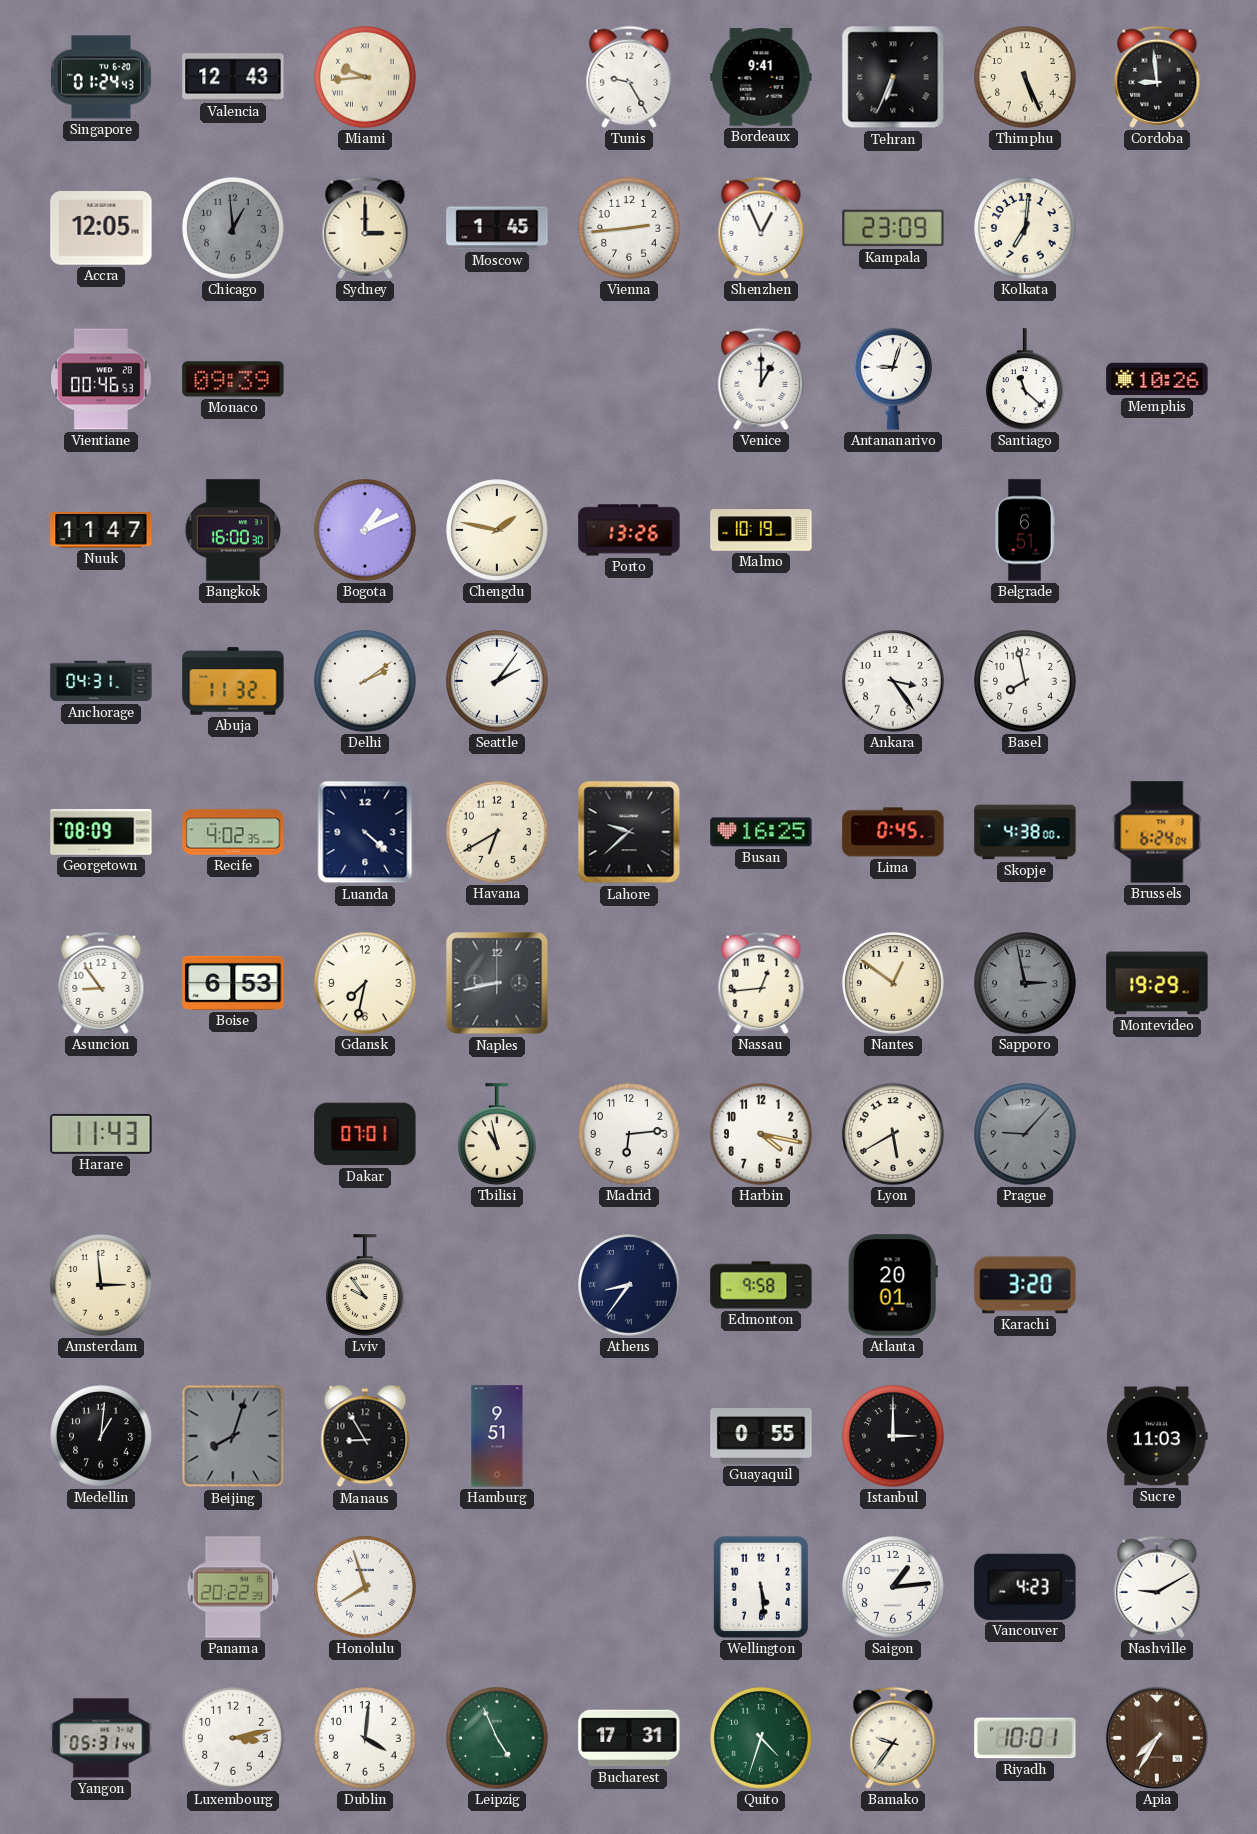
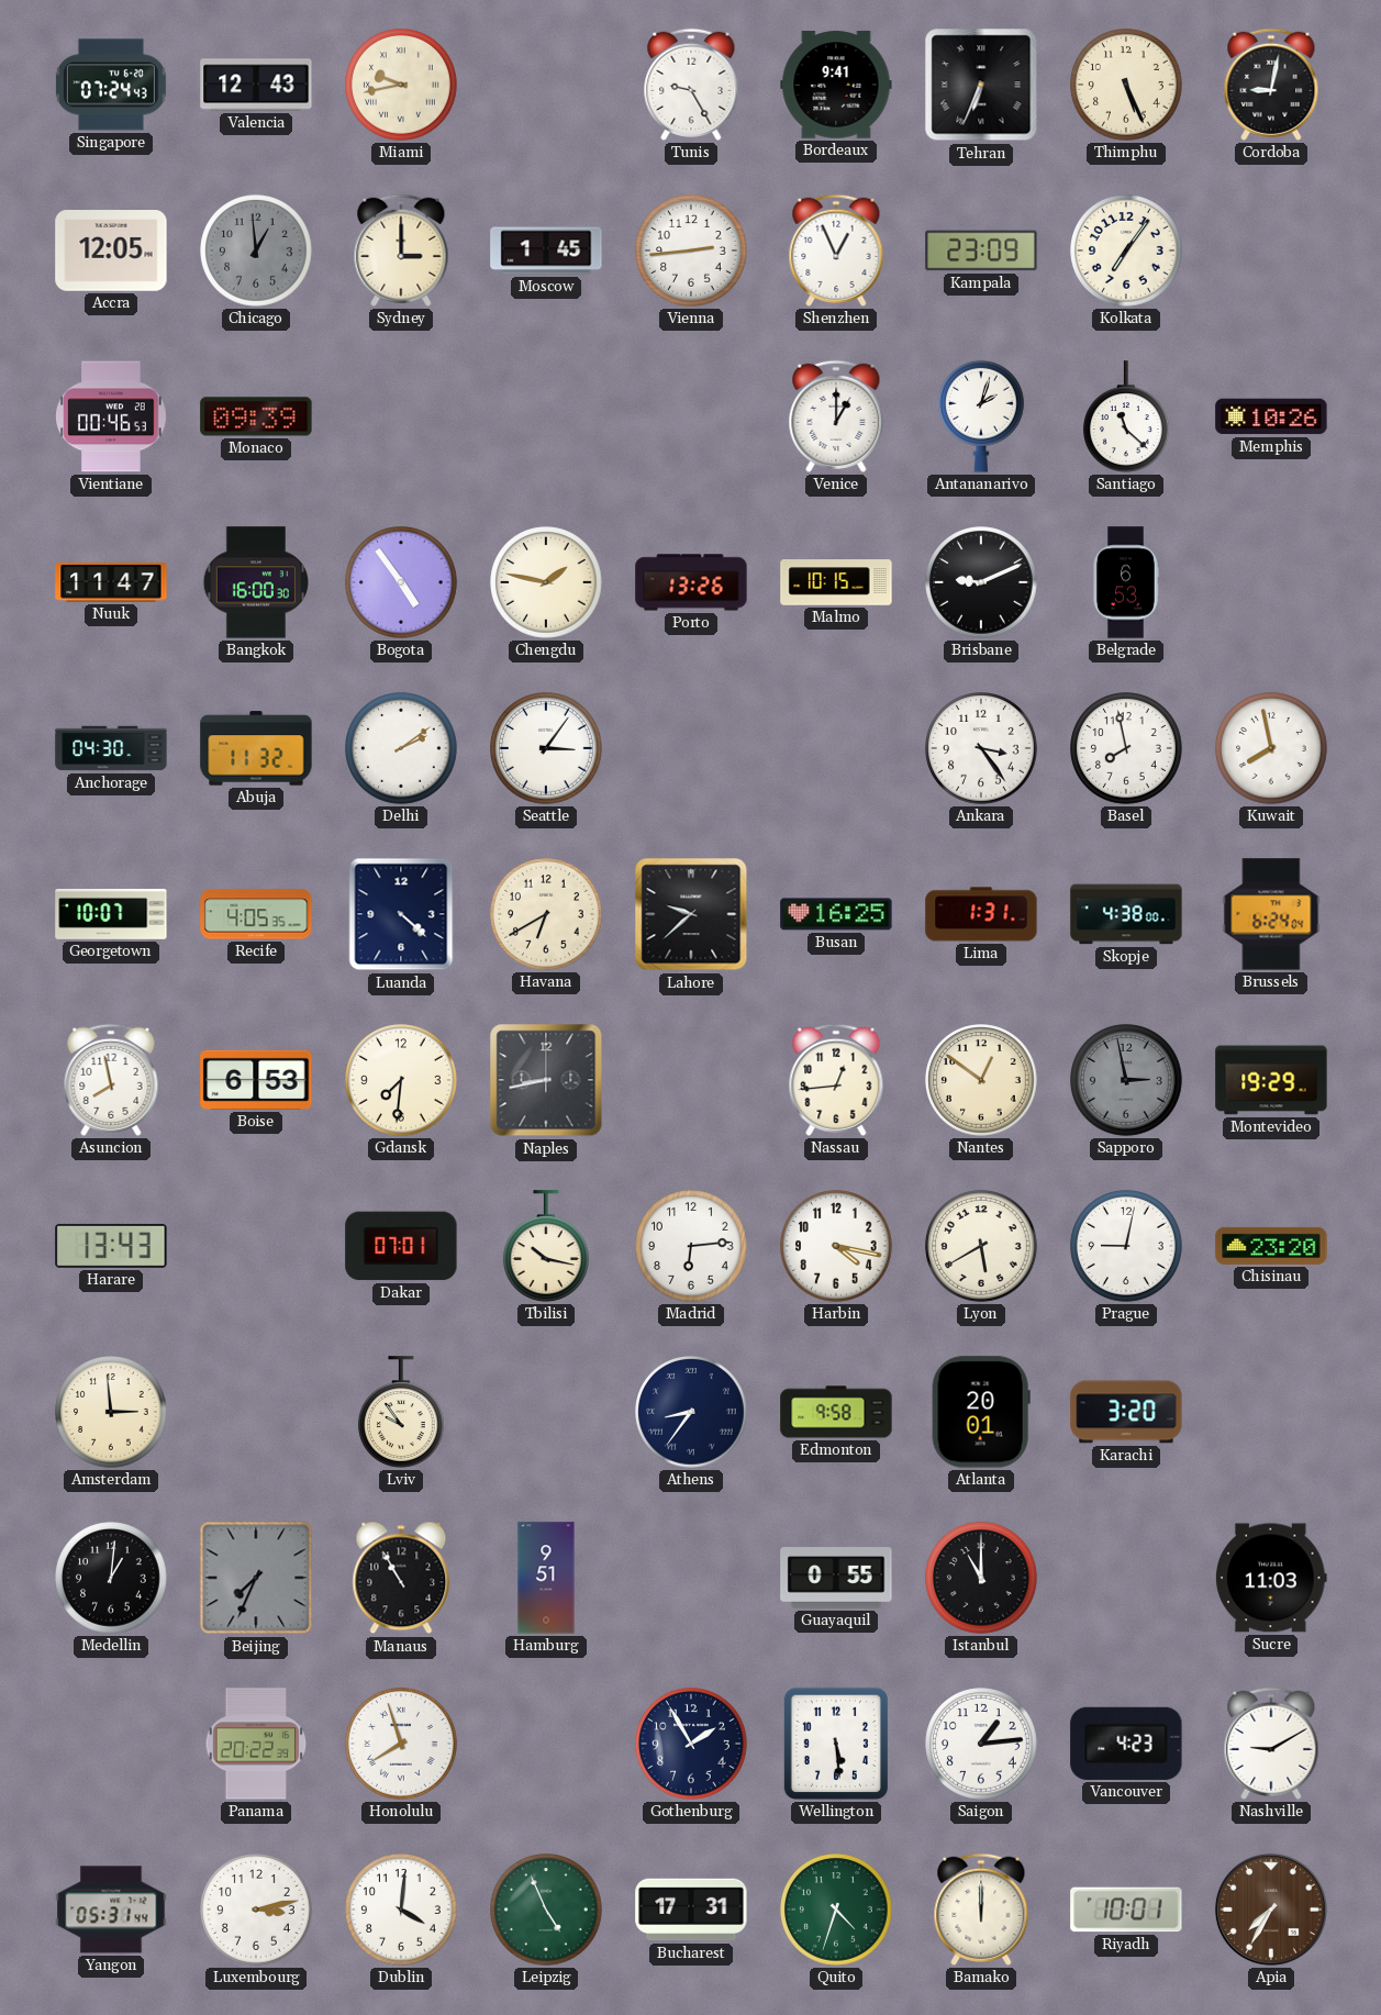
Singapore: 01:24 -> 07:24
Miami: 9:44 -> 9:43
Cordoba: 8:59 -> 9:02
Kolkata: 7:01 -> 7:06
Antananarivo: 9:03 -> 2:03
Bogota: 1:11 -> 4:54
Malmo: 10:19 -> 10:15
Brisbane: none -> 9:11
Belgrade: 6:51 -> 6:53
Anchorage: 04:31 -> 04:30
Seattle: 2:06 -> 3:06
Kuwait: none -> 7:58
Georgetown: 08:09 -> 10:07
Recife: 4:02 -> 4:05
Lima: 0:45 -> 1:31
Asuncion: 8:54 -> 7:58
Gdansk: 7:32 -> 7:31
Harare: 11:43 -> 13:43
Tbilisi: 10:58 -> 10:17
Prague: 9:07 -> 9:02
Prague dial: grey -> white
Chisinau: none -> 23:20
Beijing: 8:03 -> 7:34
Manaus: 8:55 -> 10:55
Istanbul: 3:00 -> 11:00
Gothenburg: none -> 1:55
Bamako: 9:36 -> 12:00
